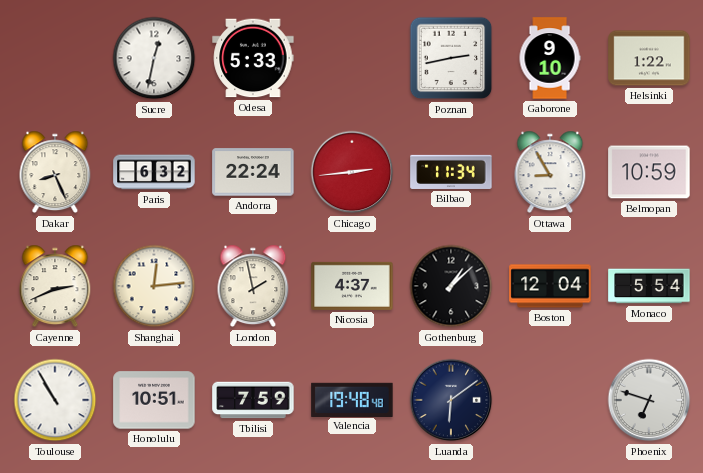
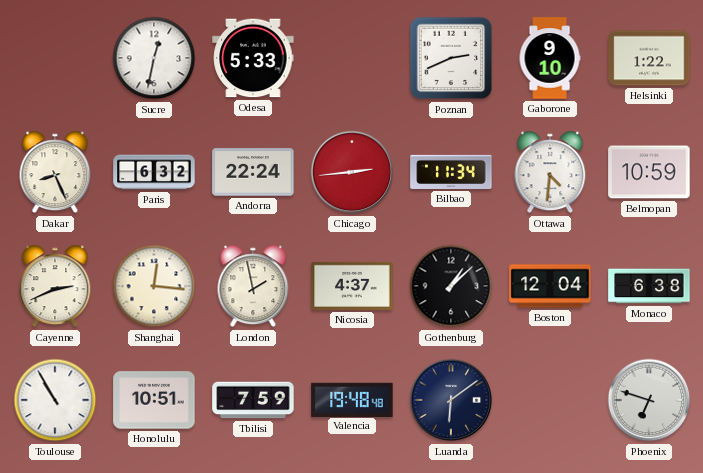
Poznan: 2:43 -> 2:41
Ottawa: 8:55 -> 4:31
Shanghai: 12:14 -> 12:16
Monaco: 5:54 -> 6:38
